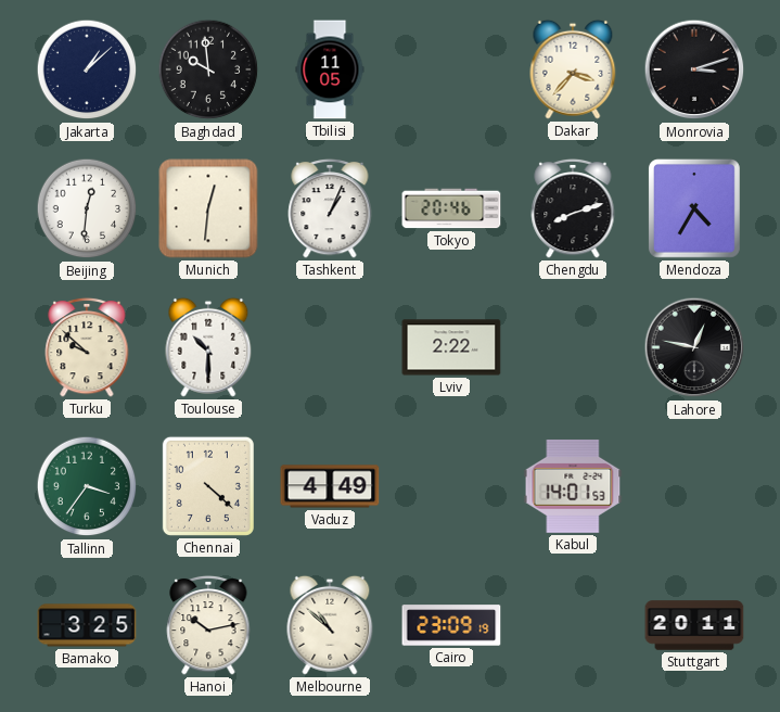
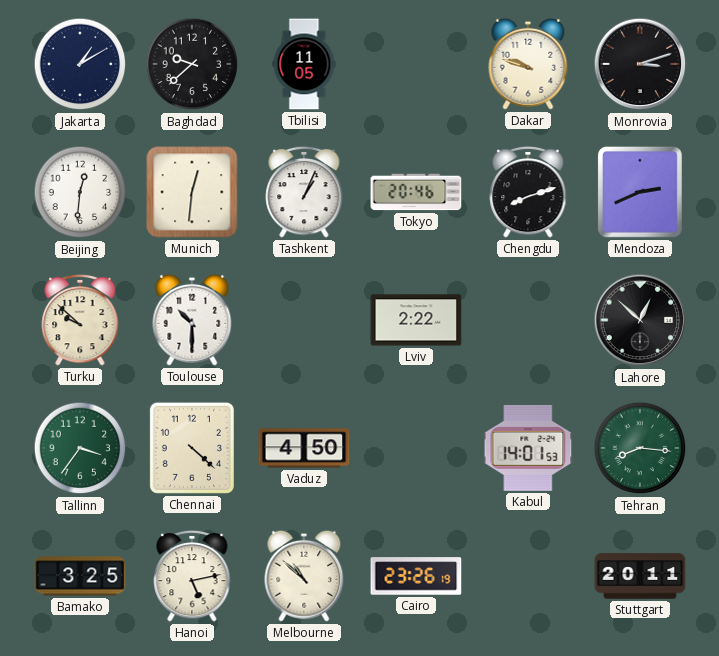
Jakarta: 1:08 -> 1:10
Baghdad: 9:59 -> 9:38
Dakar: 3:37 -> 9:48
Mendoza: 4:35 -> 2:41
Lahore: 12:47 -> 12:52
Vaduz: 4:49 -> 4:50
Tehran: none -> 8:16
Hanoi: 10:13 -> 5:13
Cairo: 23:09 -> 23:26
